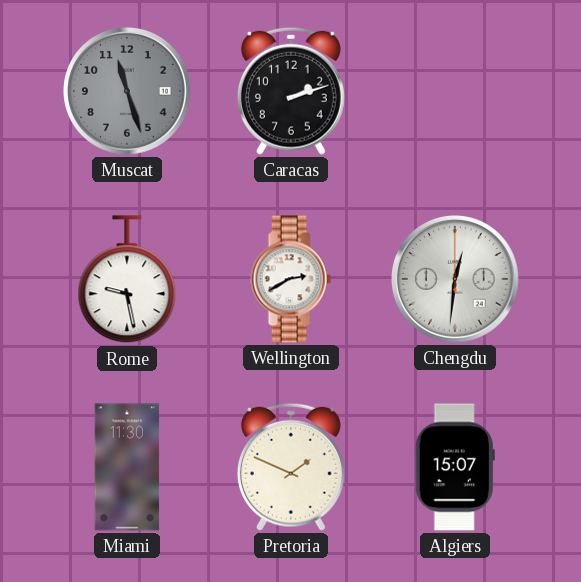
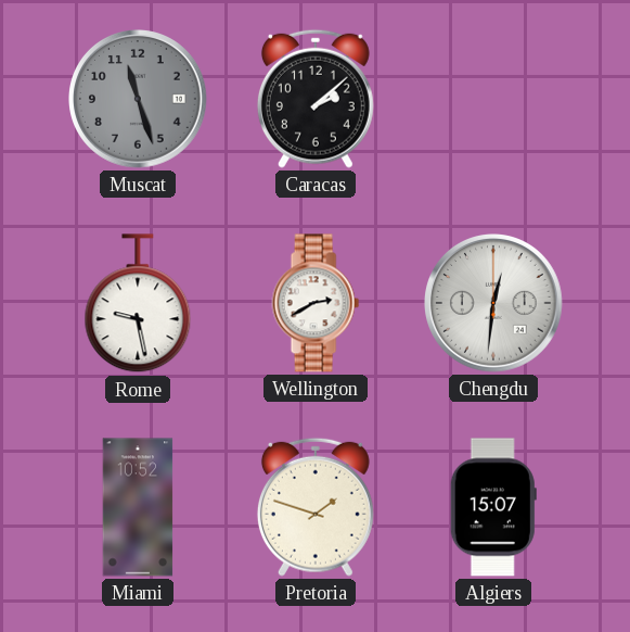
Caracas: 2:12 -> 2:08
Miami: 11:30 -> 10:52
Pretoria: 1:49 -> 1:48
